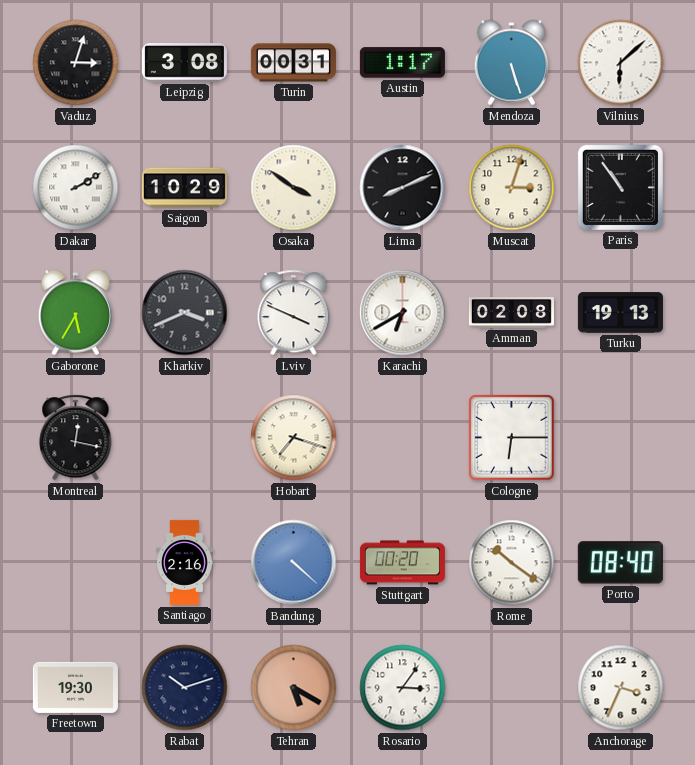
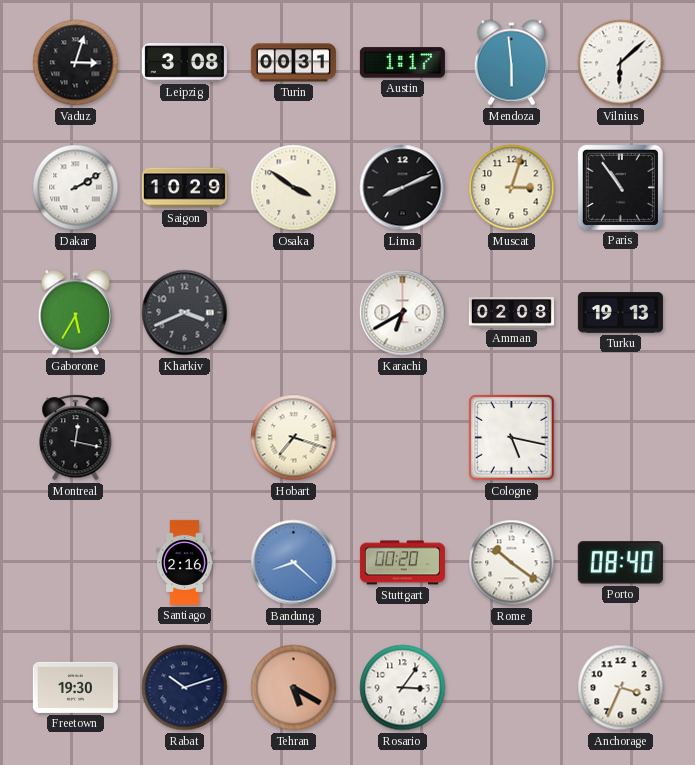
Mendoza: 5:27 -> 5:59
Lviv: 3:49 -> none
Cologne: 6:15 -> 5:17
Bandung: 4:22 -> 8:22
